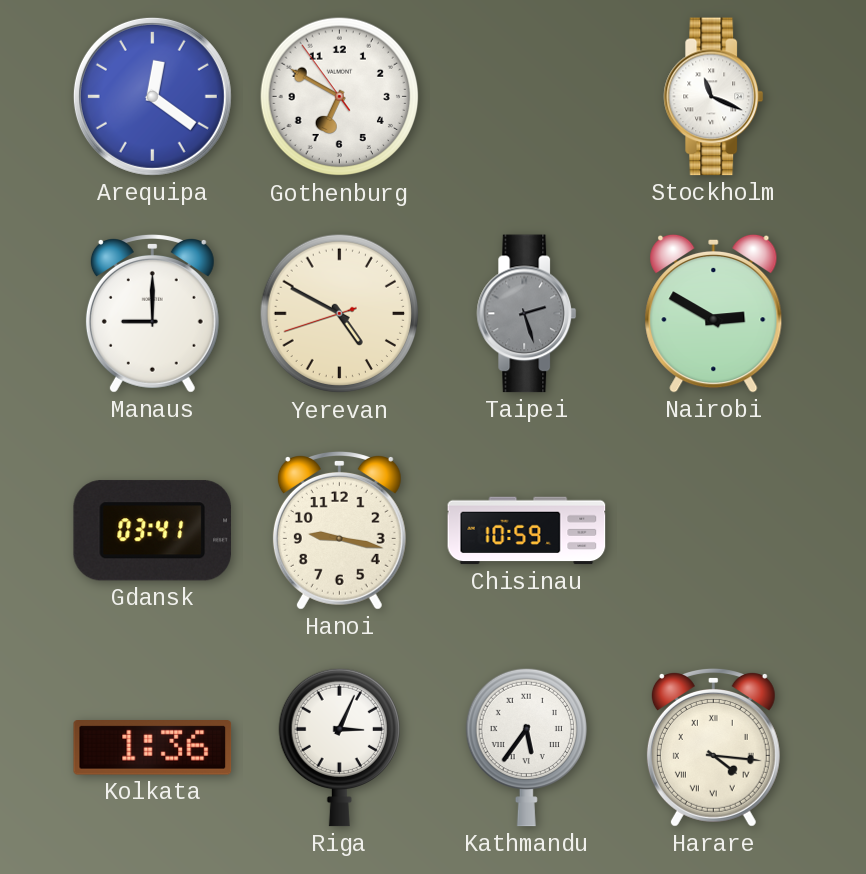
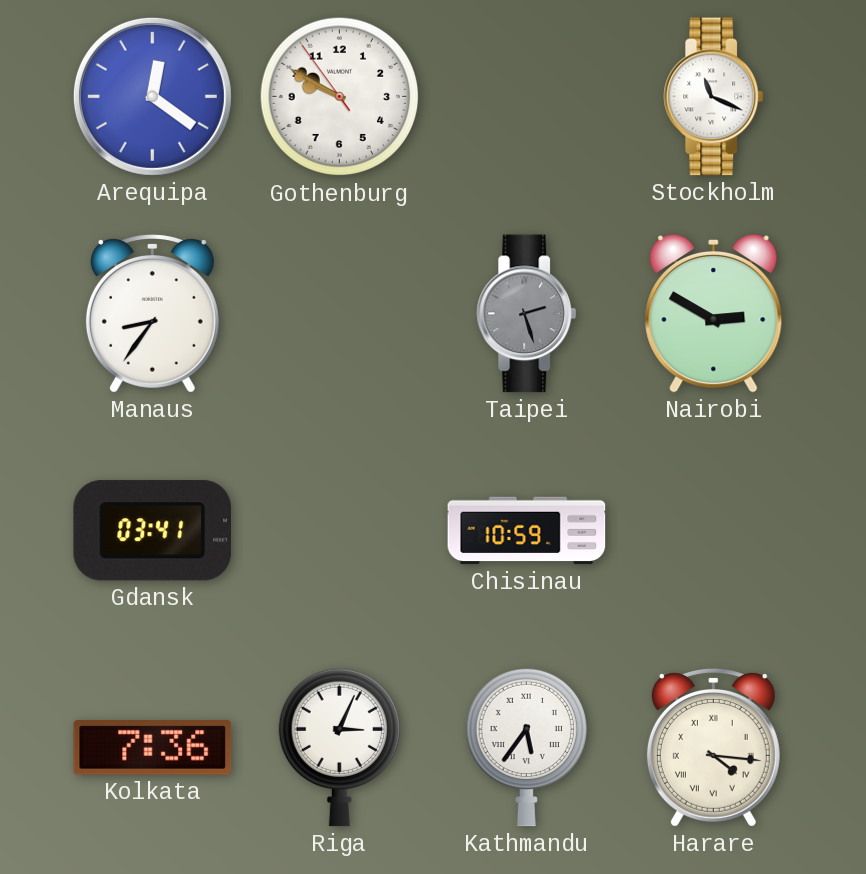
Gothenburg: 6:49 -> 9:49
Manaus: 9:00 -> 8:36
Yerevan: 4:49 -> none
Hanoi: 9:17 -> none
Kolkata: 1:36 -> 7:36
